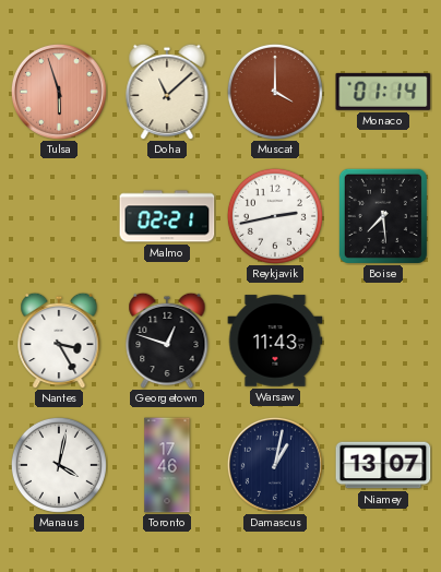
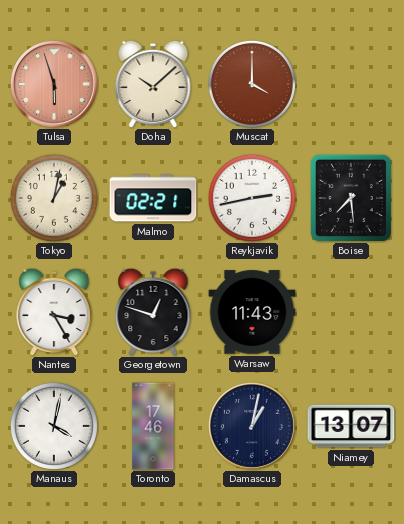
Doha: 11:08 -> 10:08
Monaco: 01:14 -> none
Tokyo: none -> 1:02
